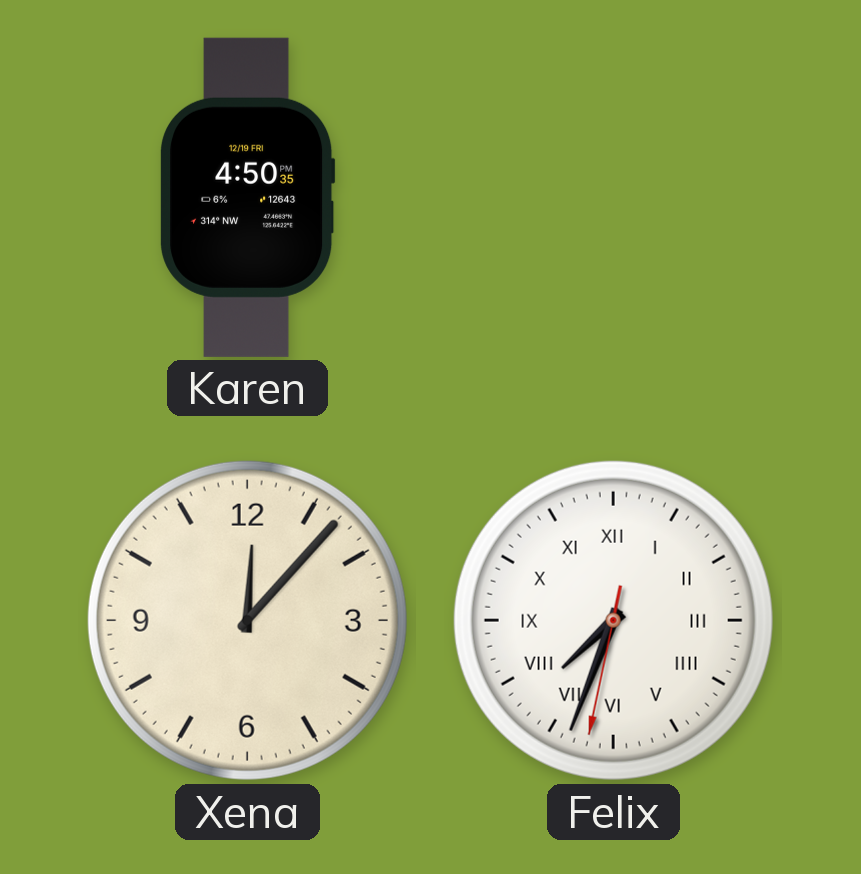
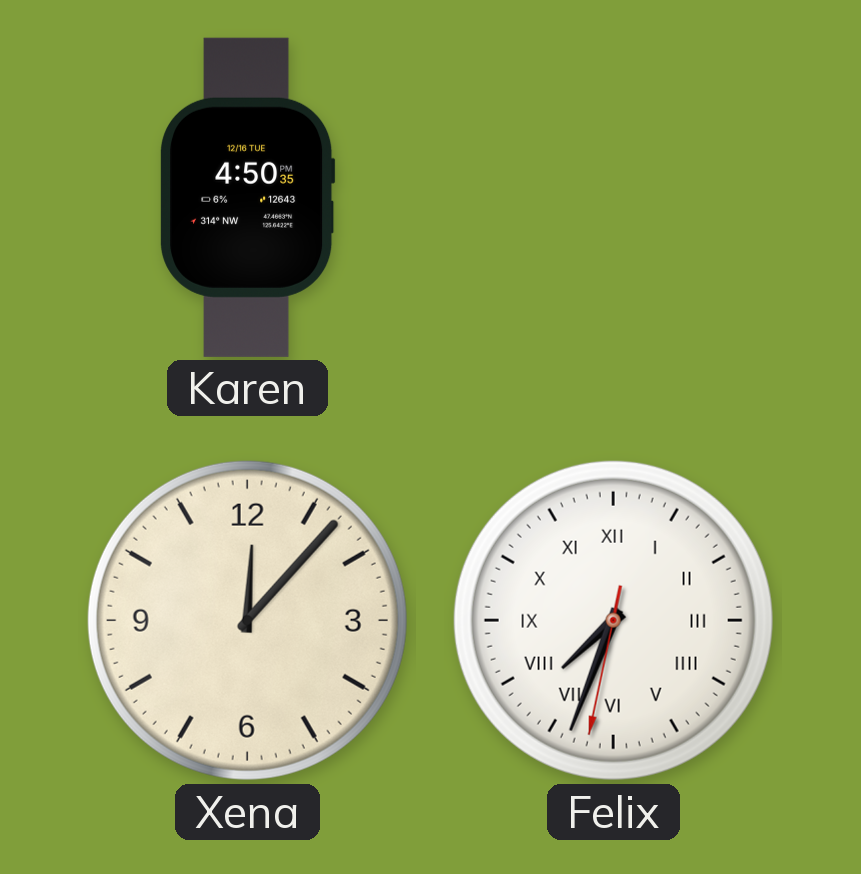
Karen date: 12/19 FRI -> 12/16 TUE
